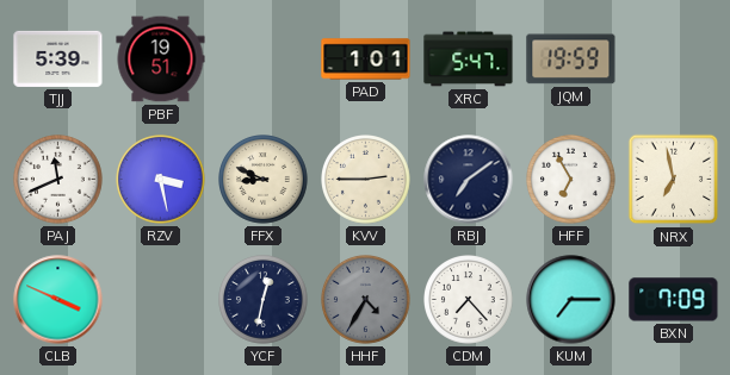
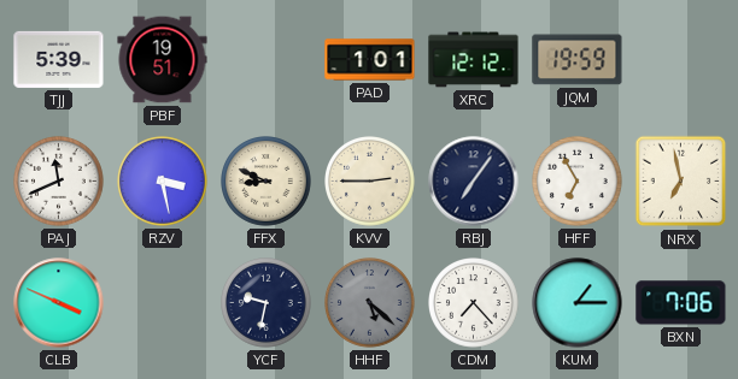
XRC: 5:47 -> 12:12
RBJ: 7:09 -> 7:06
YCF: 12:32 -> 9:32
HHF: 4:35 -> 5:22
KUM: 7:15 -> 1:15
BXN: 7:09 -> 7:06
